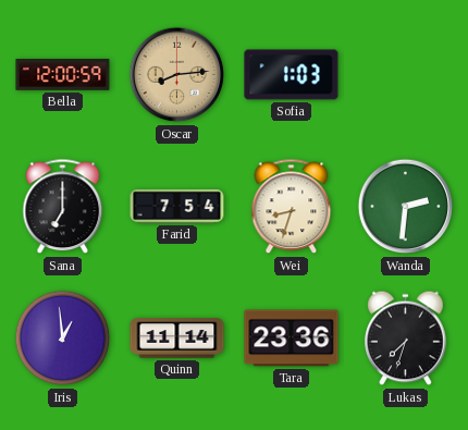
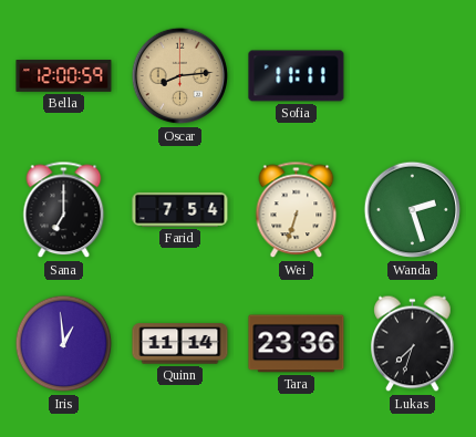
Sofia: 1:03 -> 11:11
Wei: 8:33 -> 6:33
Wanda: 2:31 -> 2:27
